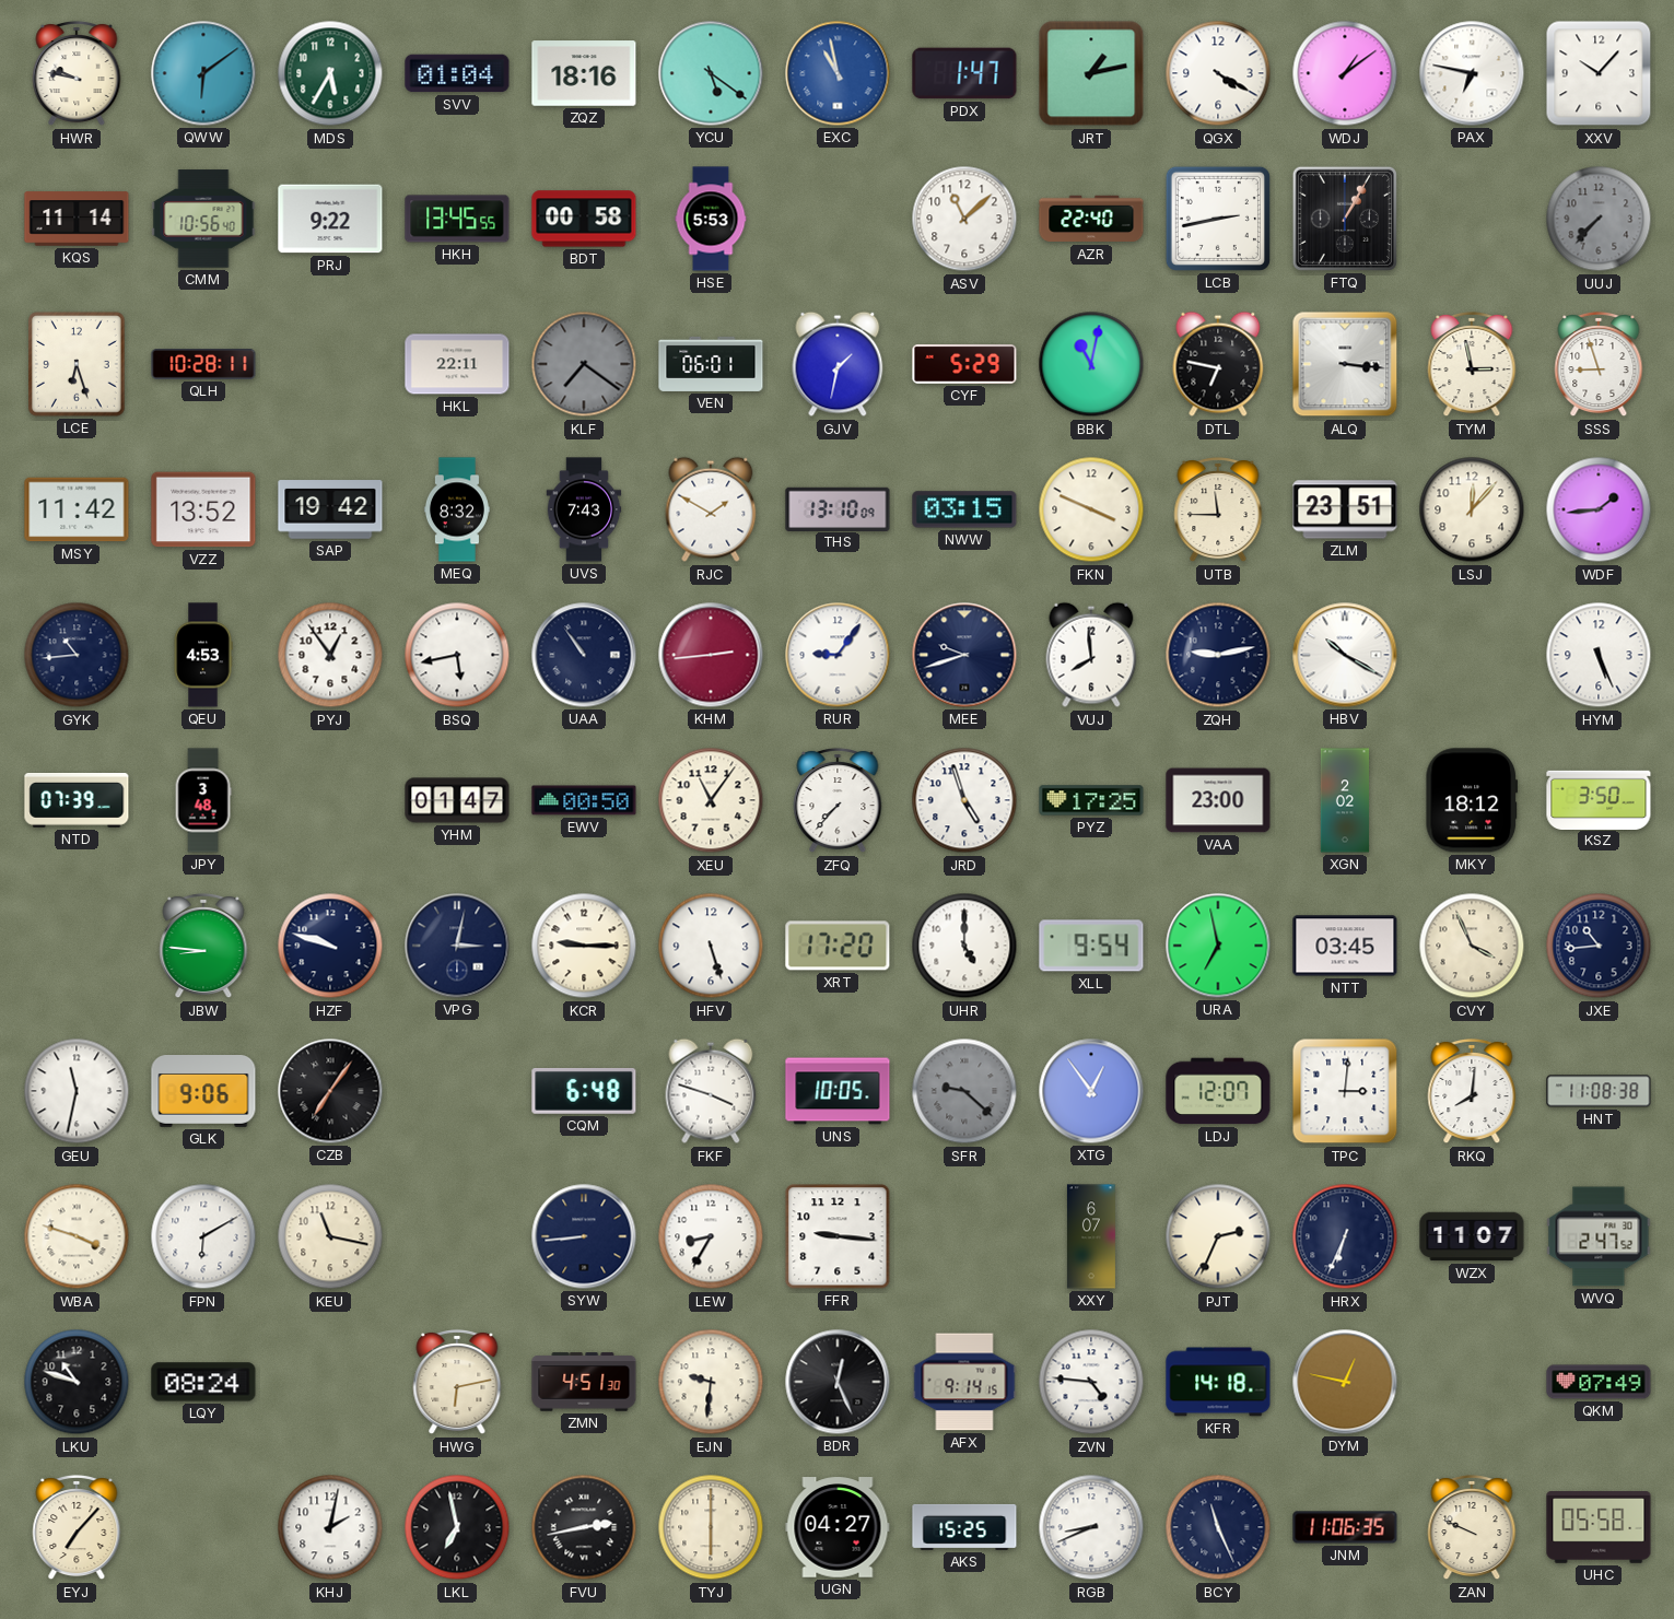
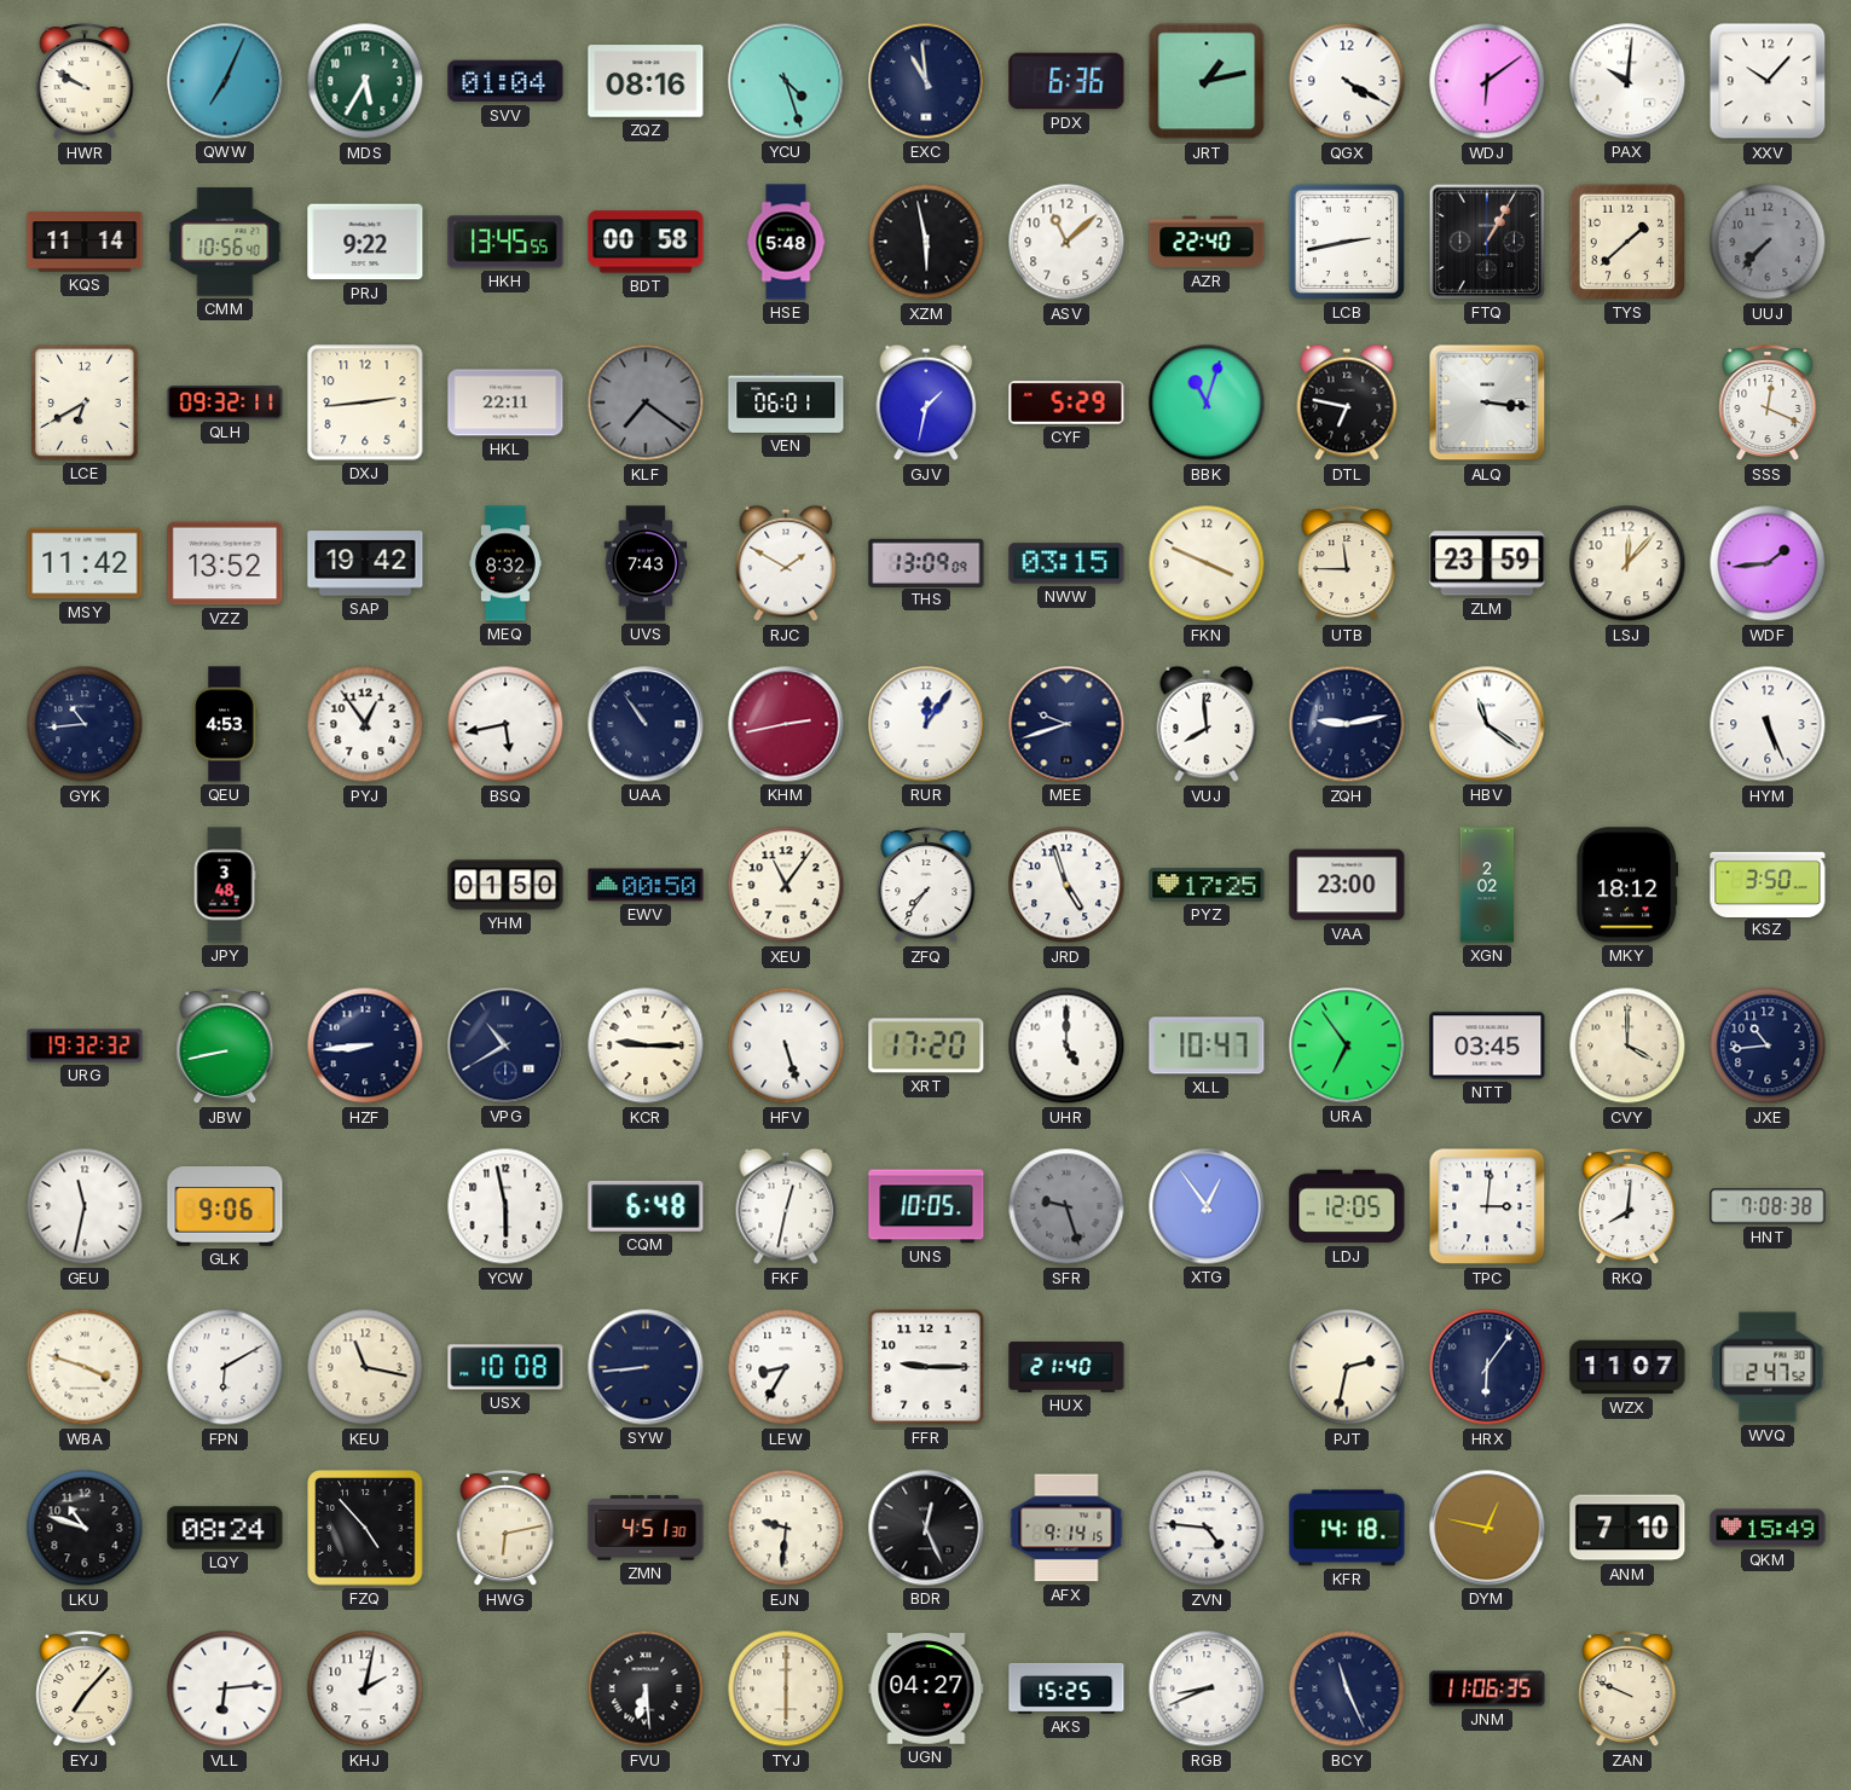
HWR: 9:47 -> 9:50
QWW: 6:09 -> 7:04
ZQZ: 18:16 -> 08:16
YCU: 5:21 -> 4:27
EXC: 10:58 -> 10:59
EXC dial: blue -> navy
PDX: 1:47 -> 6:36
WDJ: 1:09 -> 6:09
PAX: 6:47 -> 10:01
HSE: 5:53 -> 5:48
XZM: none -> 5:58
TYS: none -> 1:38
LCE: 6:27 -> 6:40
QLH: 10:28 -> 09:32
DXJ: none -> 2:44
BBK: 11:02 -> 11:03
TYM: 2:58 -> none
SSS: 8:57 -> 12:19
THS: 13:10 -> 13:09
ZLM: 23:51 -> 23:59
KHM: 2:44 -> 2:43
RUR: 9:06 -> 12:06
HBV: 10:20 -> 11:21
NTD: 07:39 -> none
YHM: 01:47 -> 01:50
ZFQ: 7:37 -> 7:36
URG: none -> 19:32
JBW: 8:46 -> 8:43
HZF: 9:48 -> 8:44
VPG: 3:02 -> 10:40
XLL: 9:54 -> 10:47
URA: 6:58 -> 6:54
CVY: 3:56 -> 4:00
CZB: 7:06 -> none
YCW: none -> 5:58
FKF: 3:48 -> 12:32
SFR: 9:22 -> 9:27
LDJ: 12:07 -> 12:05
HNT: 11:08 -> 7:08
USX: none -> 10:08
FFR: 9:16 -> 9:15
HUX: none -> 21:40
XXY: 6:07 -> none
PJT: 2:34 -> 2:32
HRX: 6:34 -> 6:06
FZQ: none -> 4:53
ANM: none -> 7:10
QKM: 07:49 -> 15:49
VLL: none -> 6:14
LKL: 6:58 -> none
FVU: 2:43 -> 6:29
UHC: 05:58 -> none
